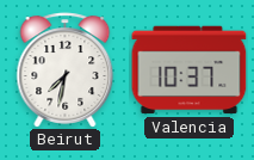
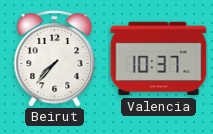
Beirut: 7:32 -> 7:37
